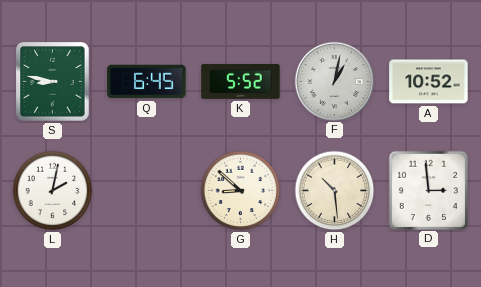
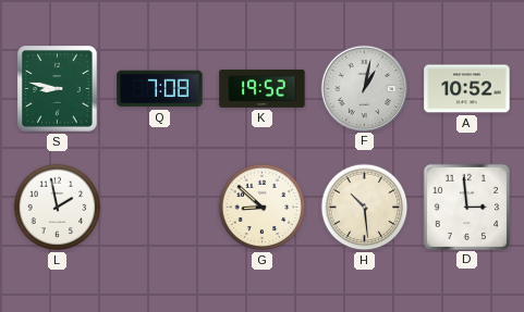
Q: 6:45 -> 7:08
K: 5:52 -> 19:52
L: 2:02 -> 1:58
